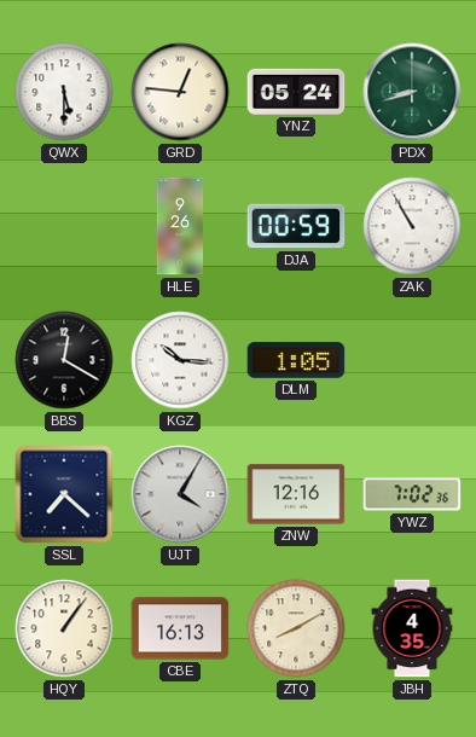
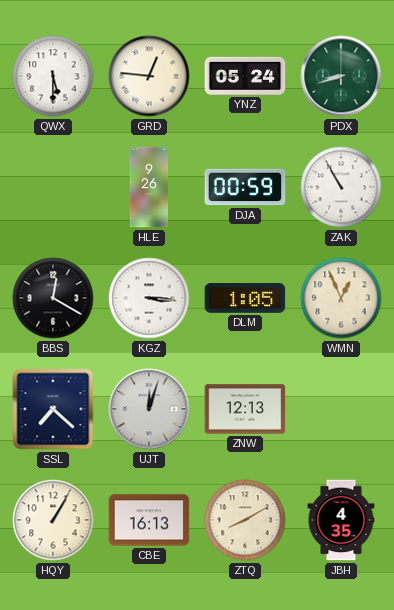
KGZ: 10:16 -> 3:16
WMN: none -> 12:56
UJT: 4:05 -> 12:03
ZNW: 12:16 -> 12:13
YWZ: 7:02 -> none
HQY: 1:06 -> 1:05
